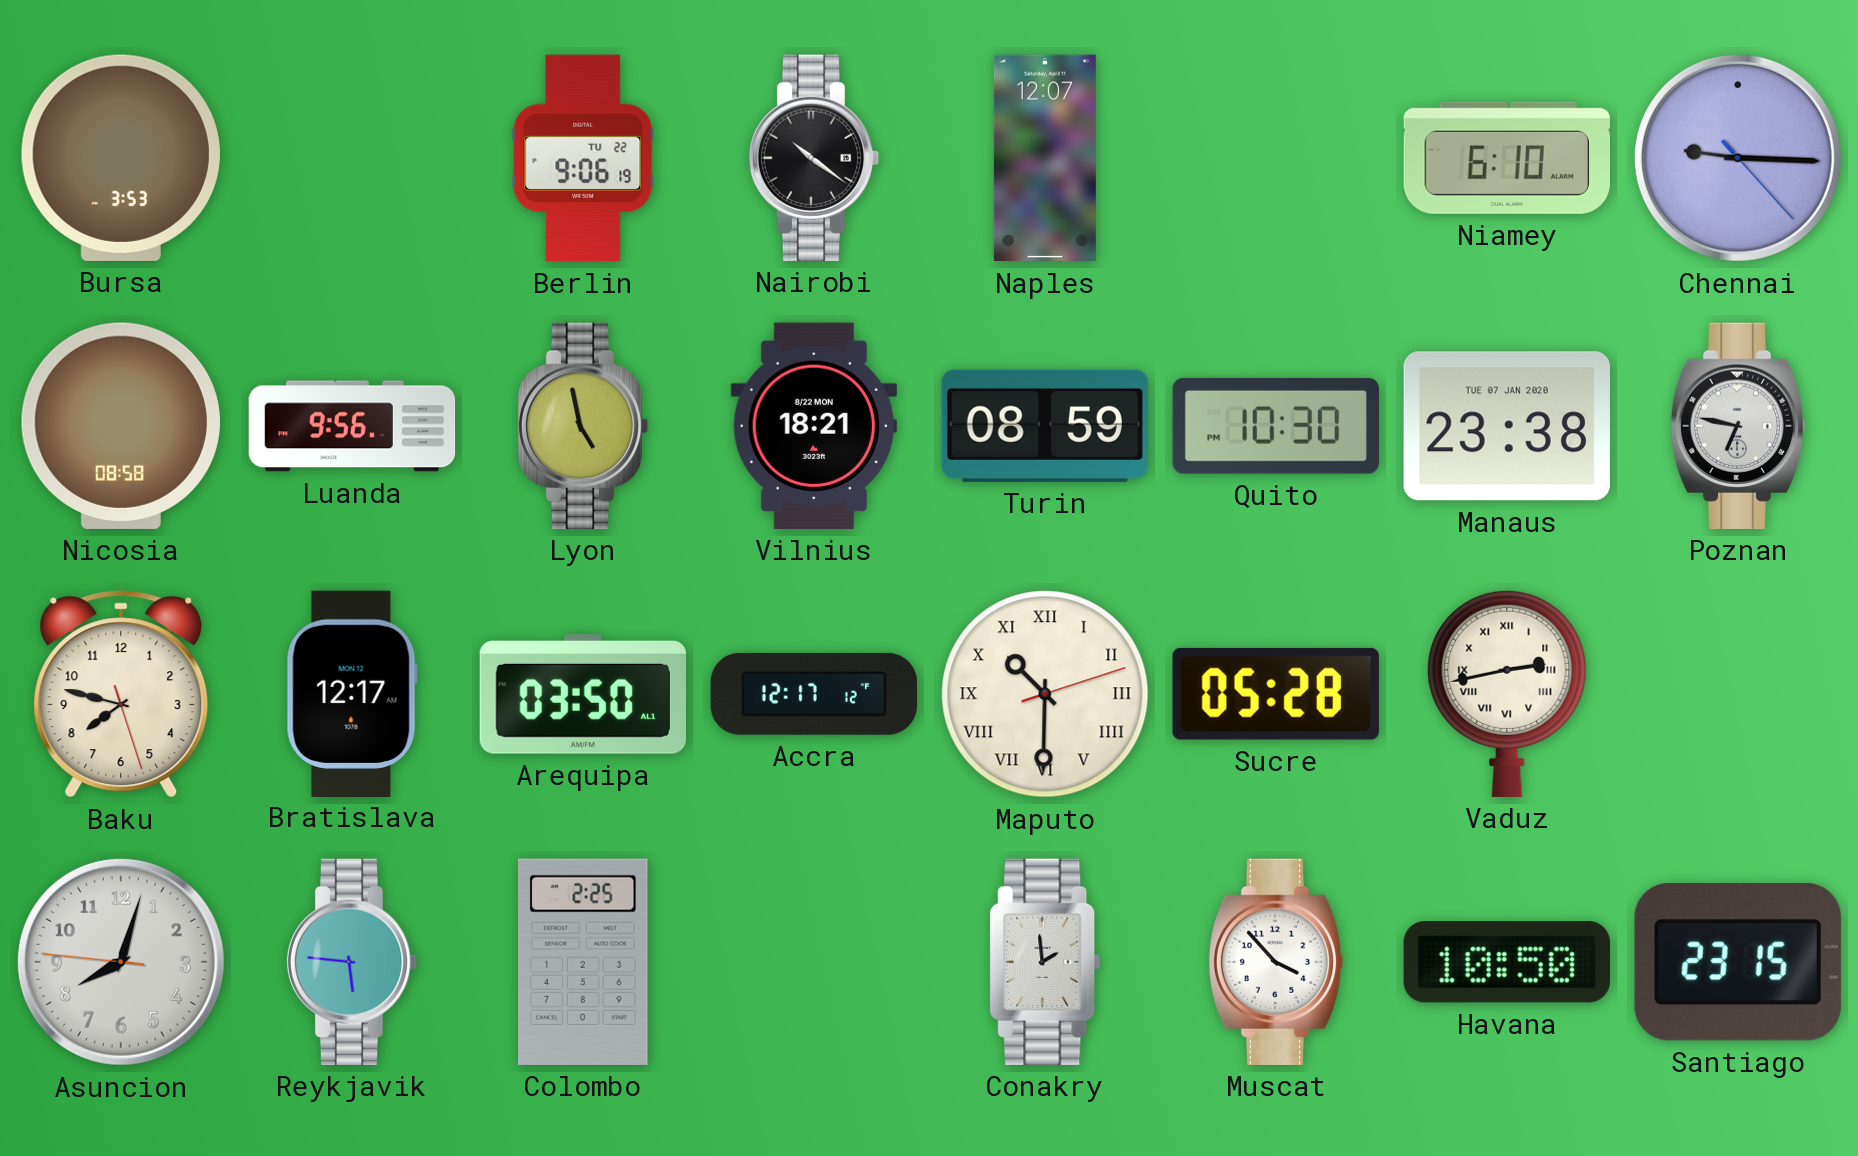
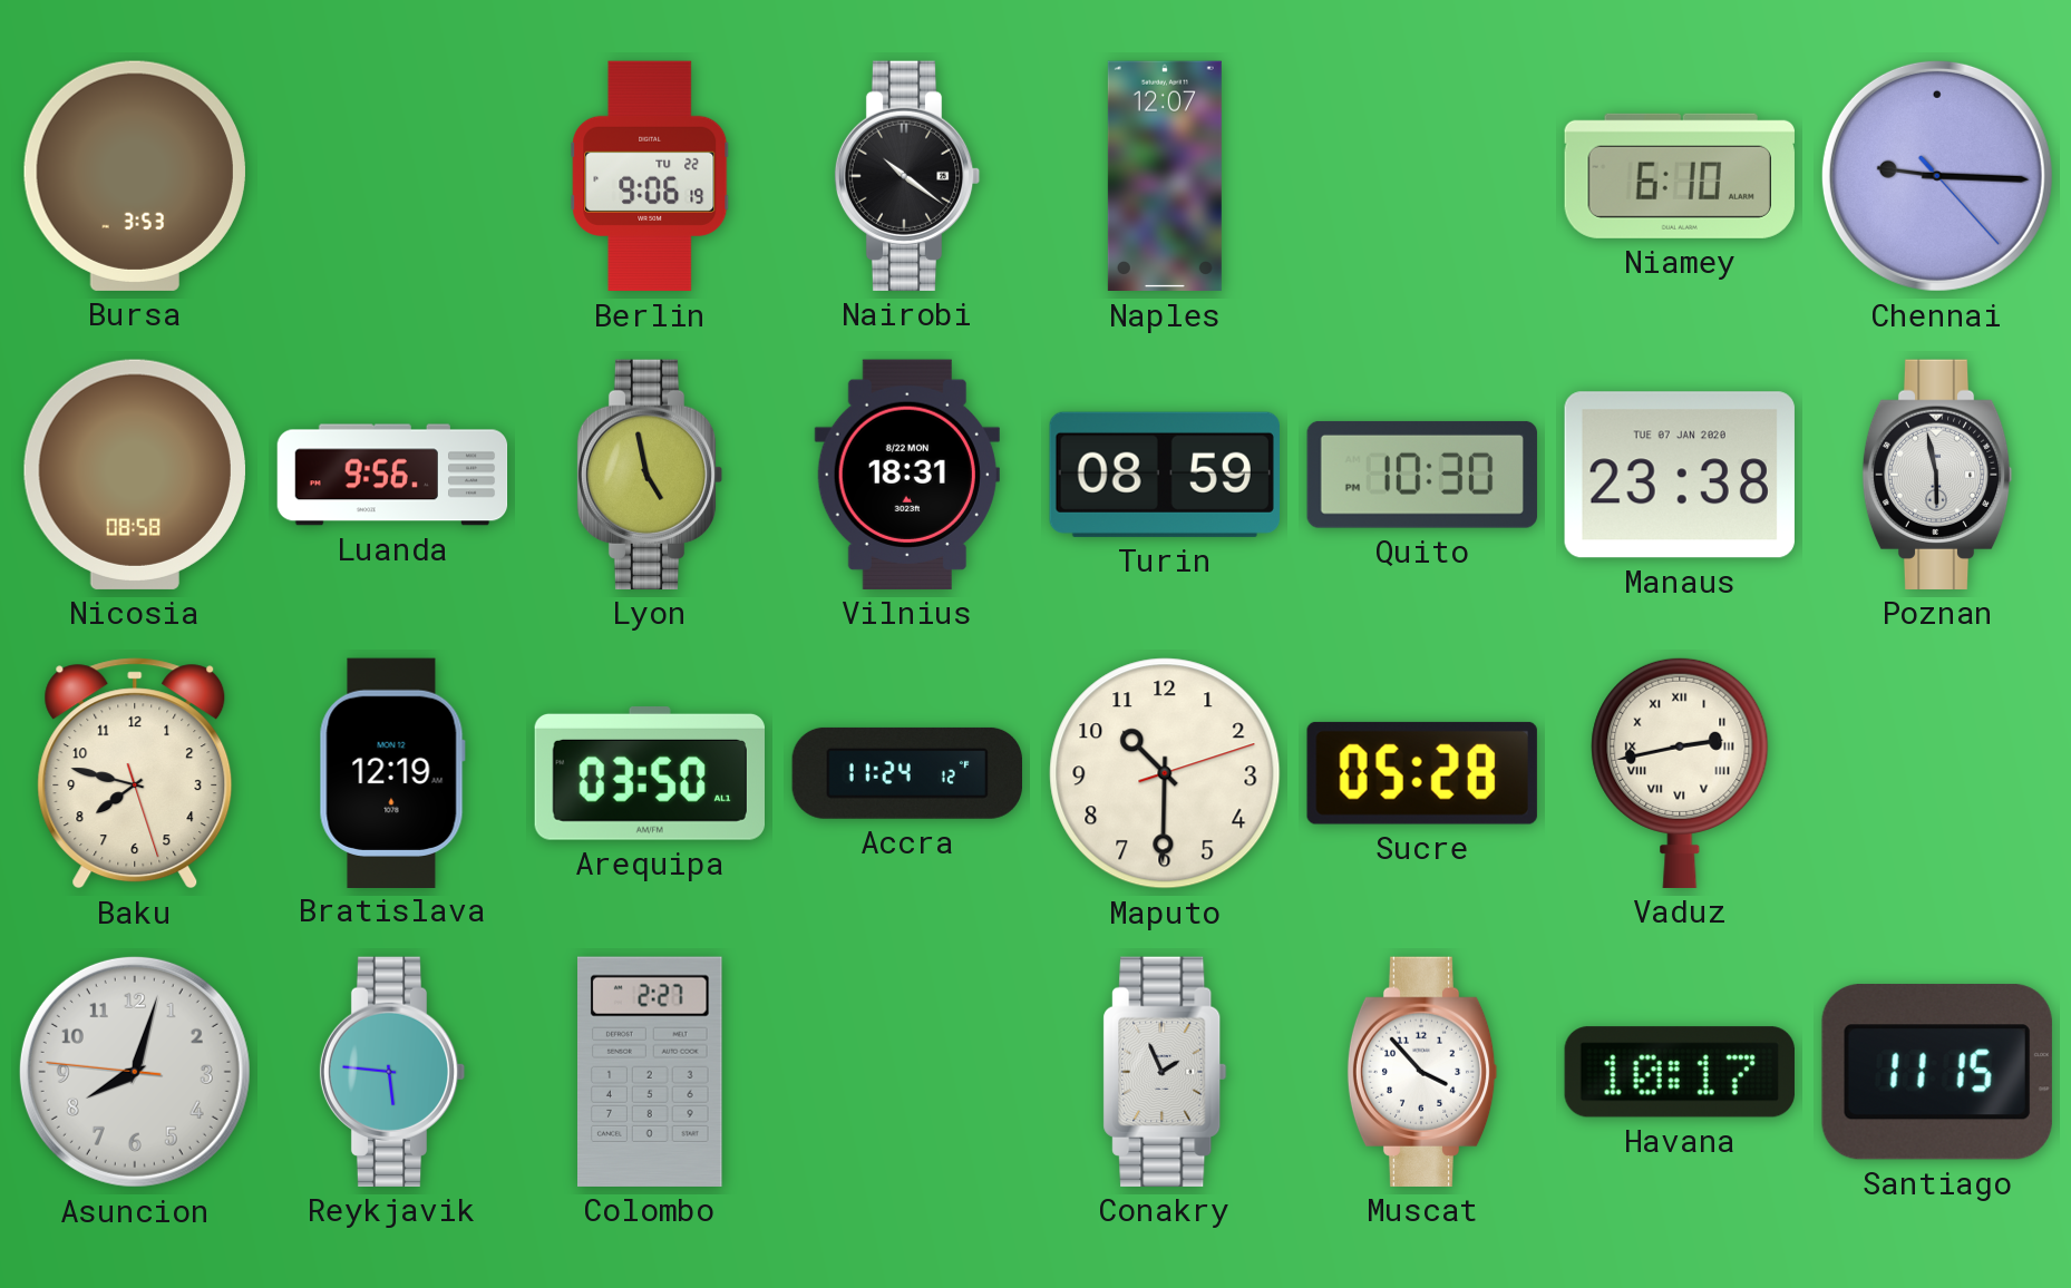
Vilnius: 18:21 -> 18:31
Poznan: 6:47 -> 5:58
Bratislava: 12:17 -> 12:19
Accra: 12:17 -> 11:24
Maputo numerals: Roman -> Arabic
Colombo: 2:25 -> 2:27
Conakry: 1:59 -> 1:56
Havana: 10:50 -> 10:17
Santiago: 23:15 -> 11:15
